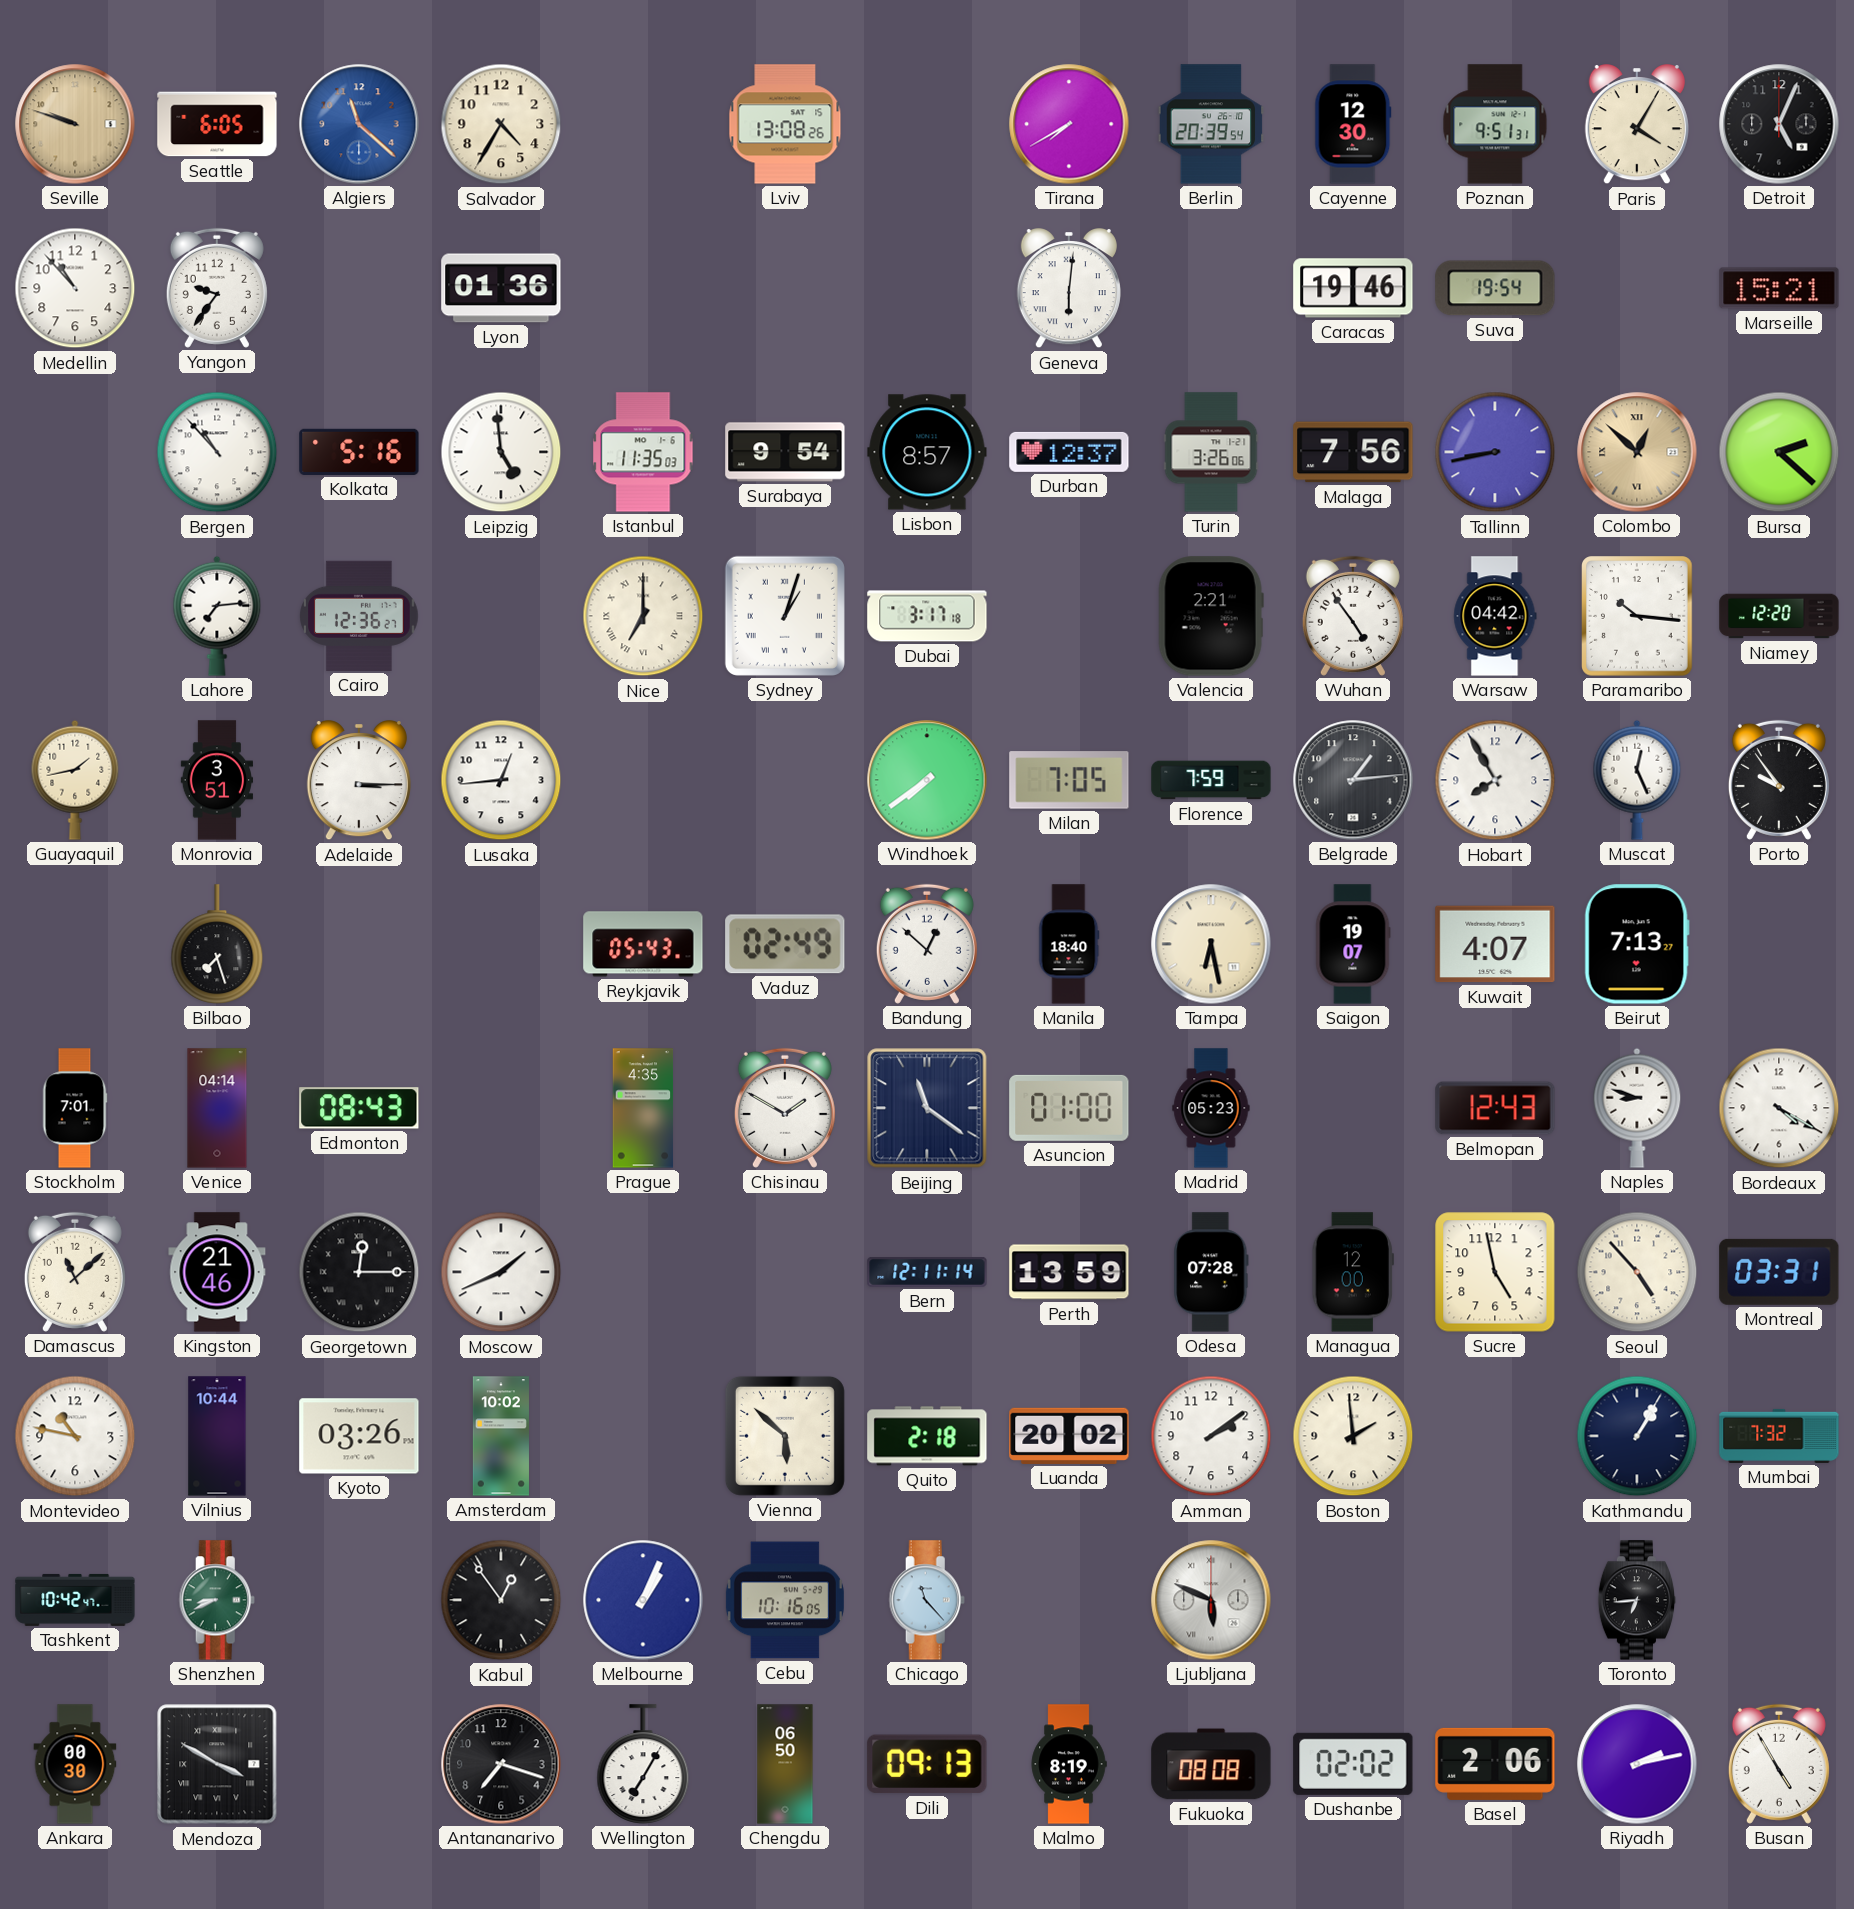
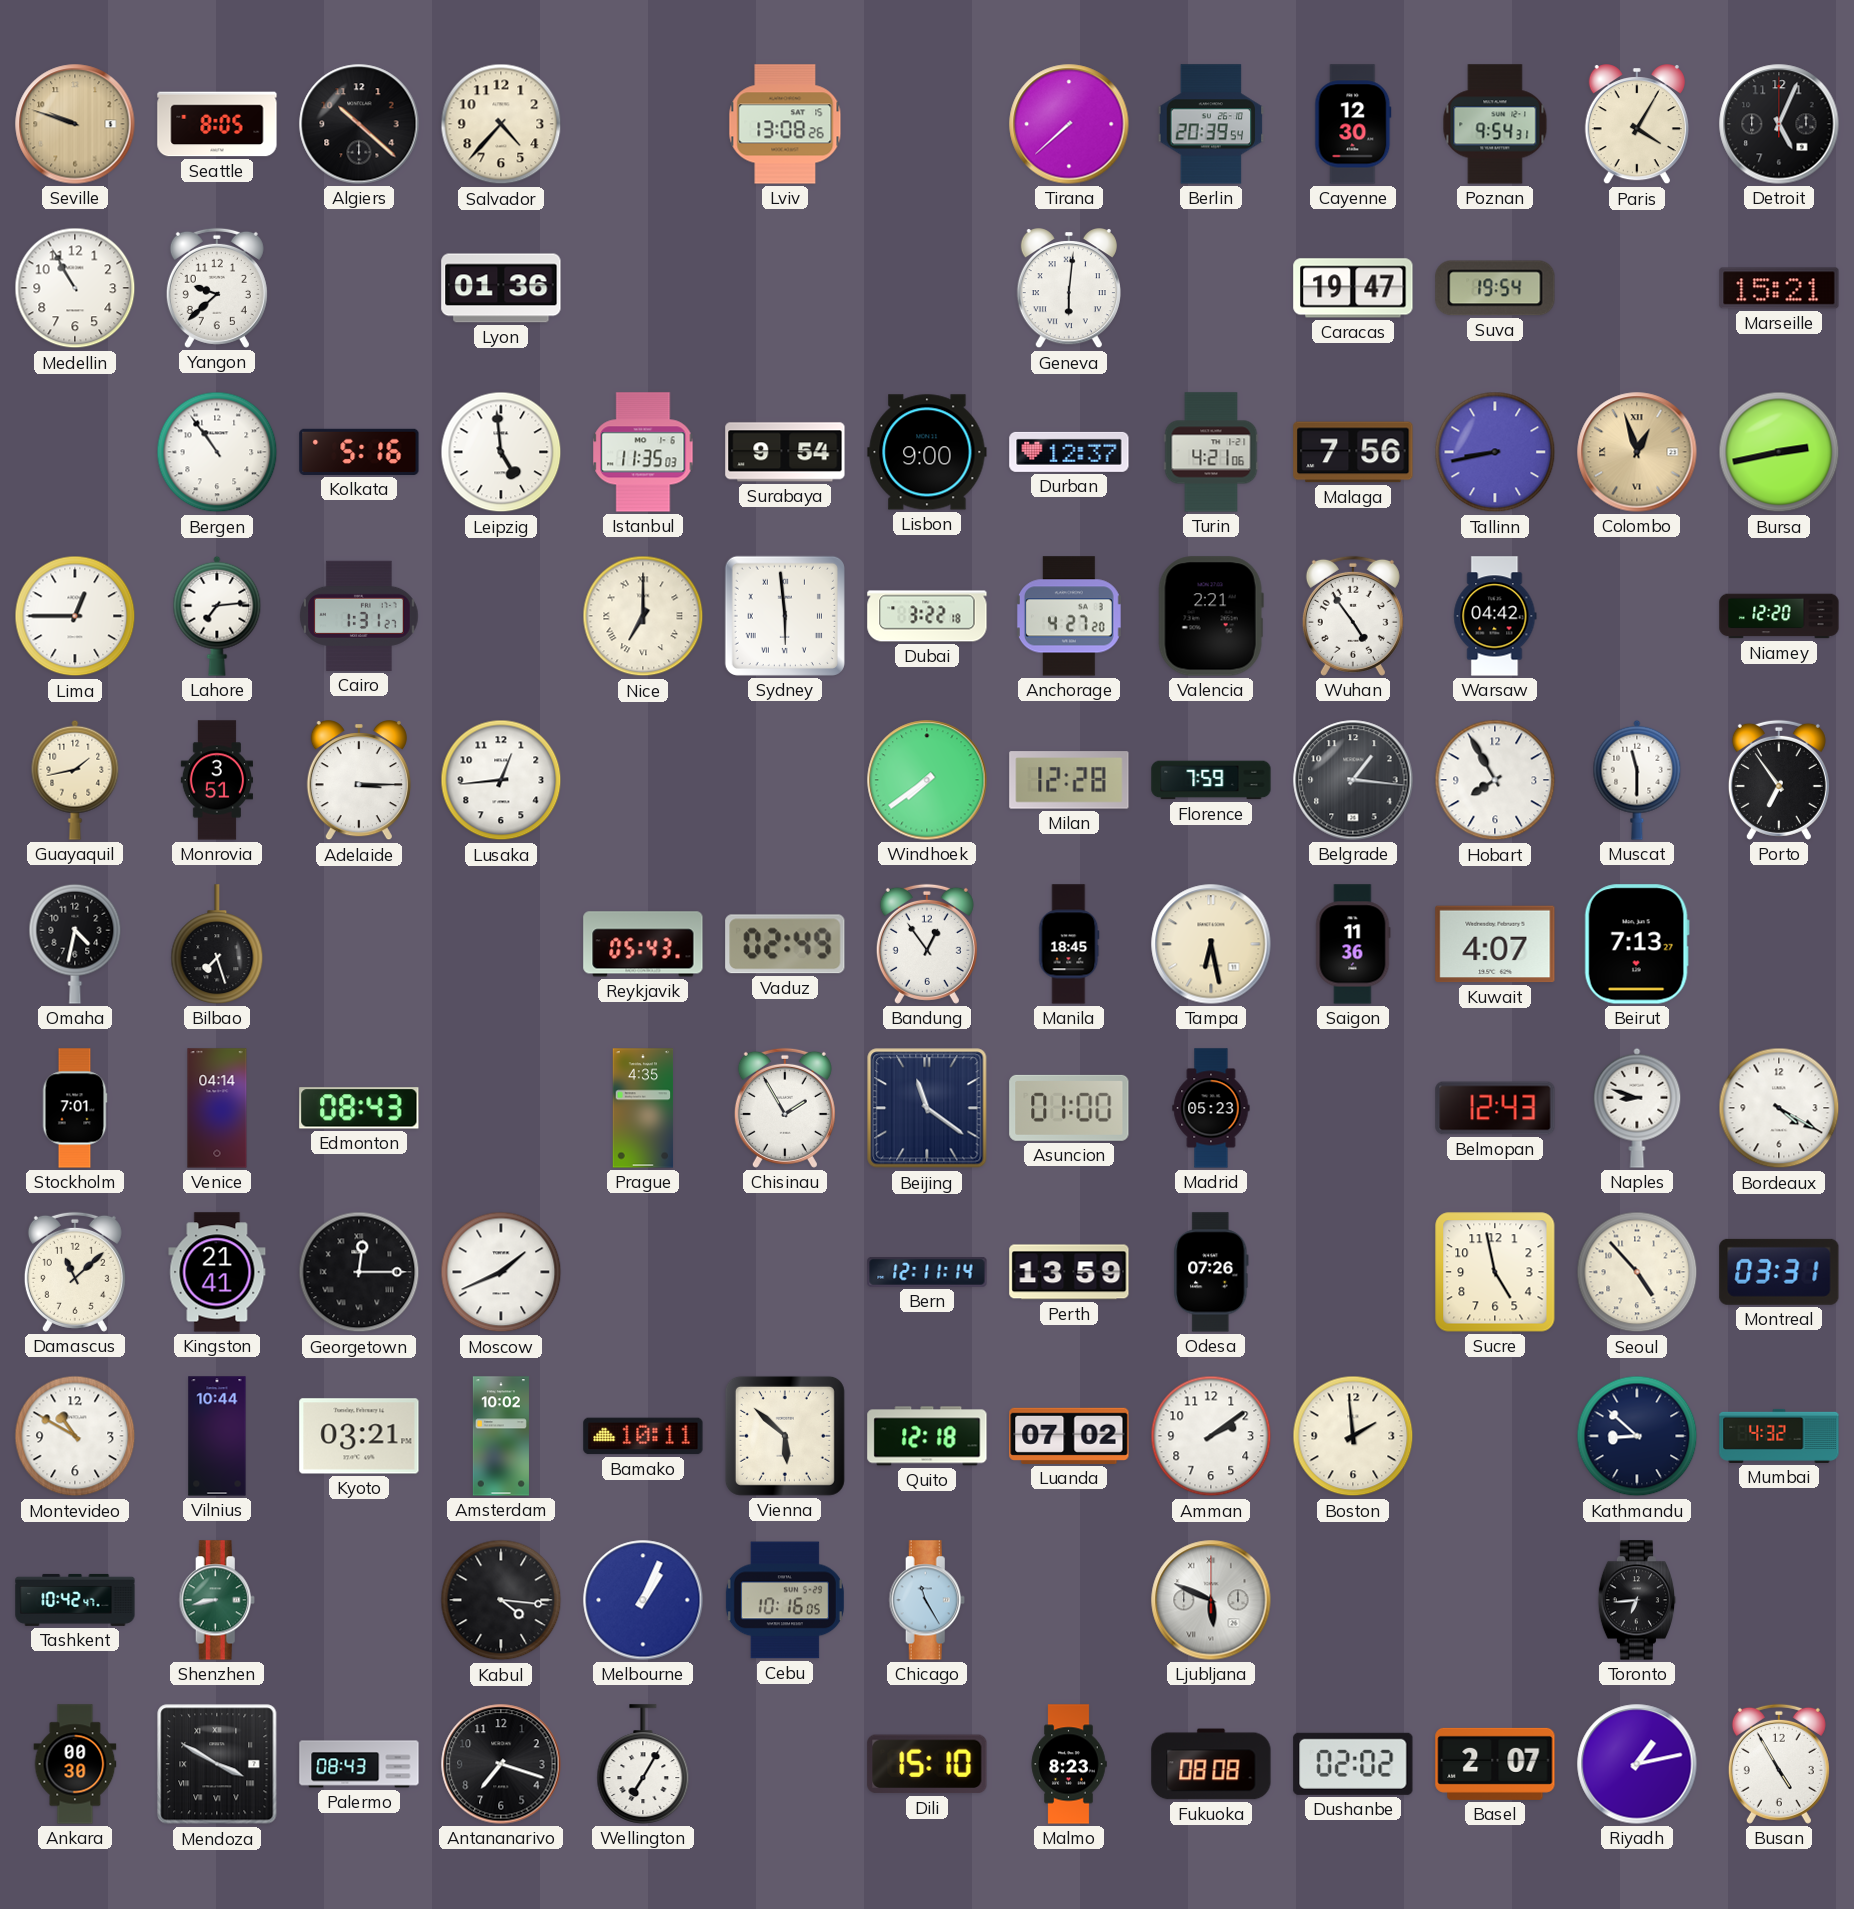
Seattle: 6:05 -> 8:05
Algiers: 11:22 -> 10:22
Algiers dial: blue -> black
Salvador: 4:35 -> 4:37
Tirana: 7:40 -> 7:38
Poznan: 9:51 -> 9:54
Medellin: 10:53 -> 10:55
Yangon: 9:36 -> 9:38
Caracas: 19:46 -> 19:47
Bergen: 10:53 -> 10:54
Lisbon: 8:57 -> 9:00
Turin: 3:26 -> 4:21
Colombo: 12:52 -> 12:57
Bursa: 2:22 -> 2:43
Lima: none -> 12:45
Cairo: 12:36 -> 1:31
Sydney: 1:03 -> 5:59
Dubai: 3:17 -> 3:22
Anchorage: none -> 4:27
Paramaribo: 10:16 -> none
Milan: 7:05 -> 12:28
Belgrade: 1:14 -> 1:16
Muscat: 12:26 -> 11:30
Porto: 9:54 -> 6:54
Omaha: none -> 4:32
Bandung: 12:52 -> 12:54
Manila: 18:40 -> 18:45
Saigon: 19:07 -> 11:36
Chisinau: 1:50 -> 1:55
Kingston: 21:46 -> 21:41
Odesa: 07:28 -> 07:26
Managua: 12:00 -> none
Montevideo: 10:47 -> 10:50
Kyoto: 03:26 -> 03:21
Bamako: none -> 10:11
Quito: 2:18 -> 12:18
Luanda: 20:02 -> 07:02
Kathmandu: 1:05 -> 8:52
Mumbai: 7:32 -> 4:32
Shenzhen: 8:41 -> 8:43
Kabul: 12:54 -> 4:16
Chicago: 11:23 -> 11:25
Palermo: none -> 08:43
Chengdu: 06:50 -> none
Dili: 09:13 -> 15:10
Malmo: 8:19 -> 8:23
Basel: 2:06 -> 2:07
Riyadh: 2:13 -> 1:13
